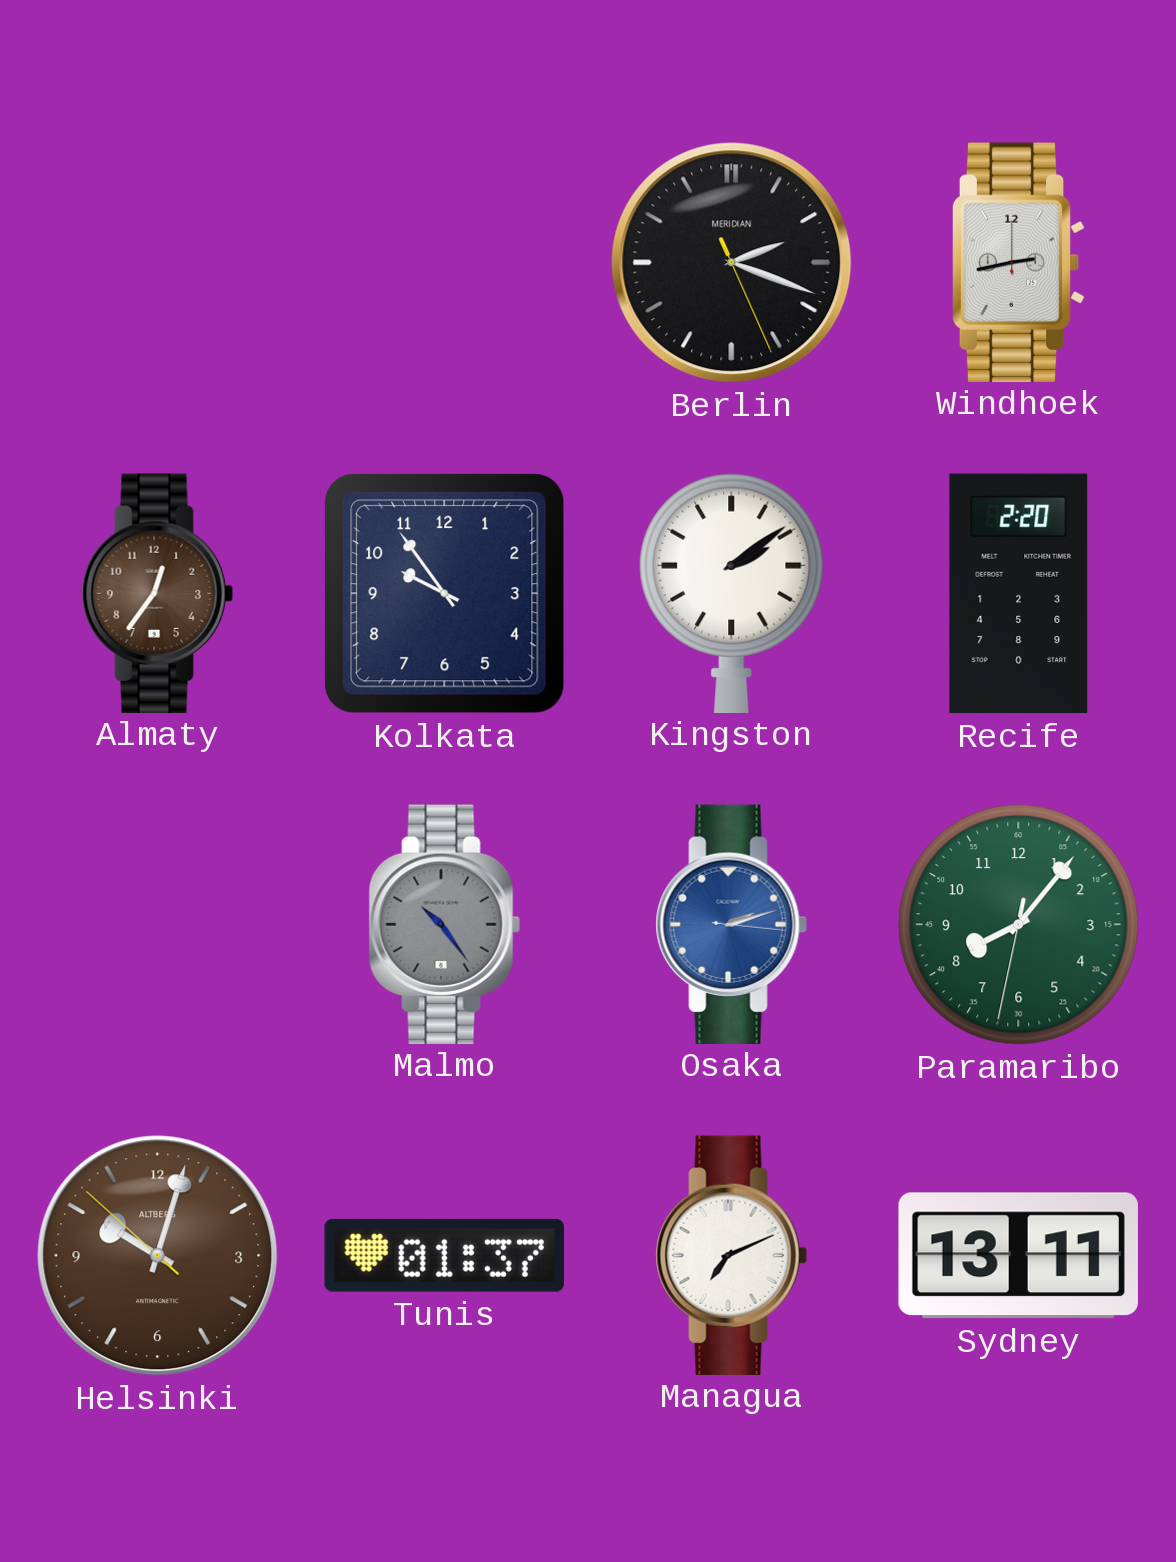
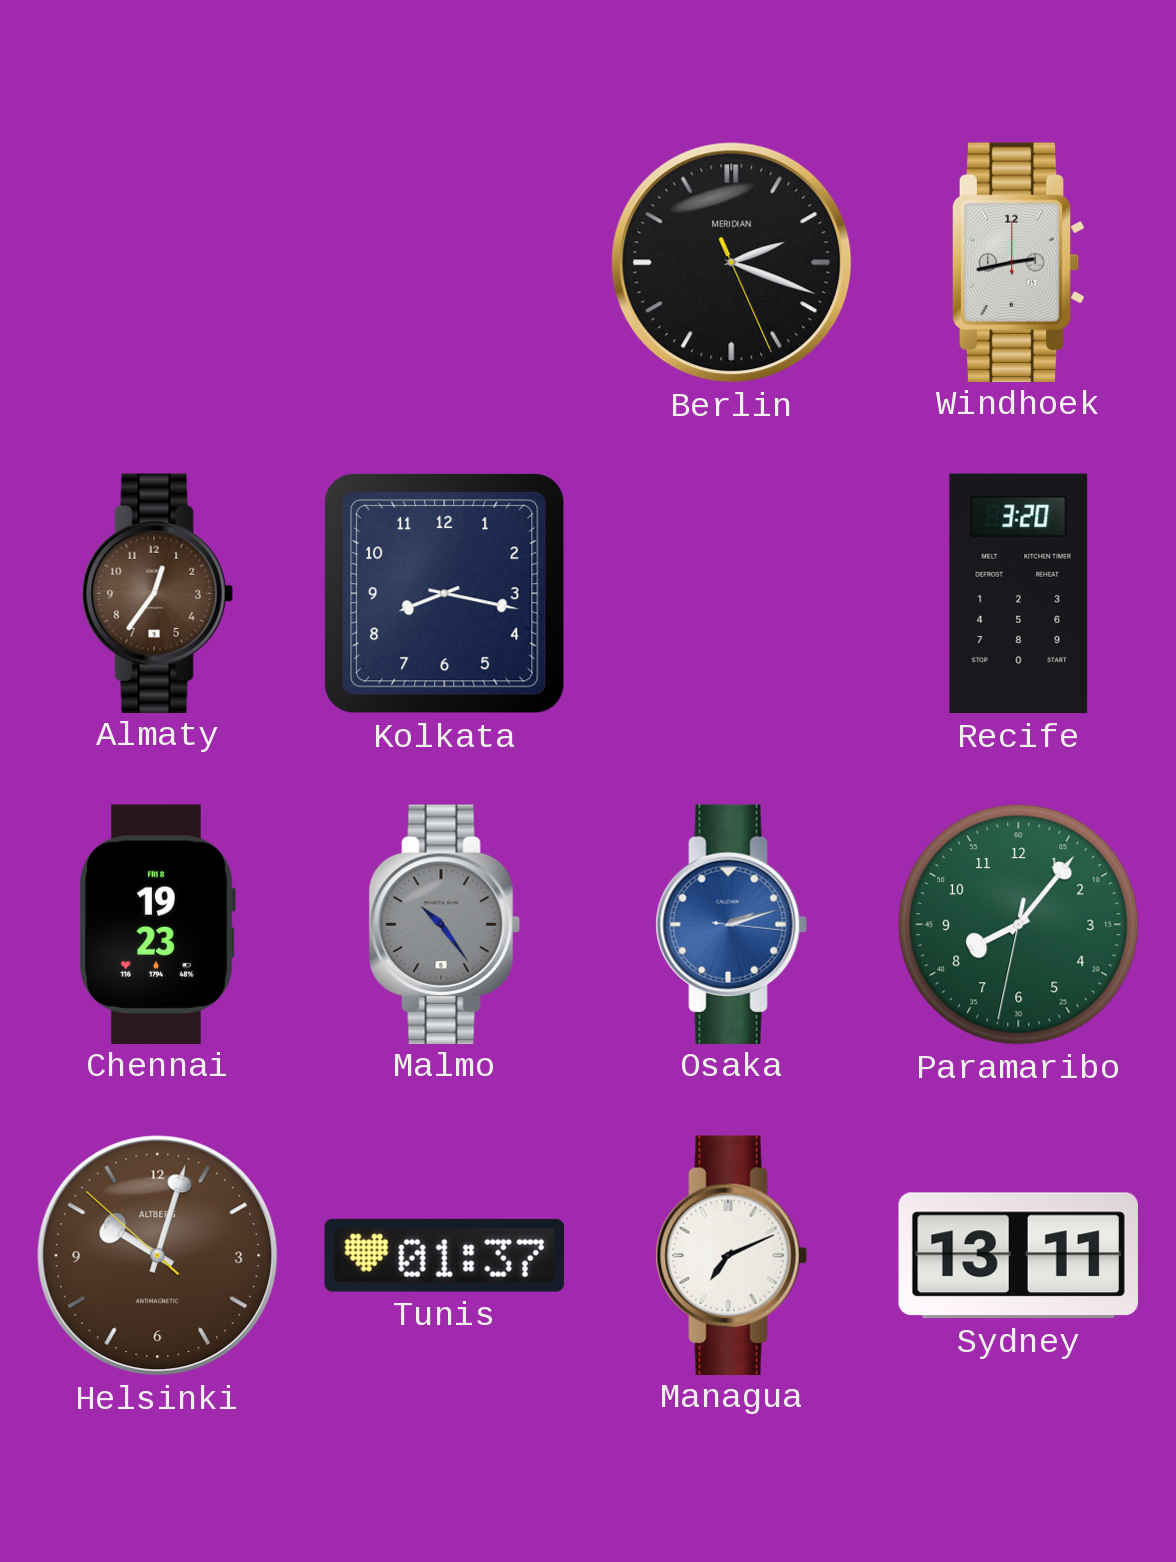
Kolkata: 9:54 -> 8:17
Kingston: 2:09 -> none
Recife: 2:20 -> 3:20
Chennai: none -> 19:23
